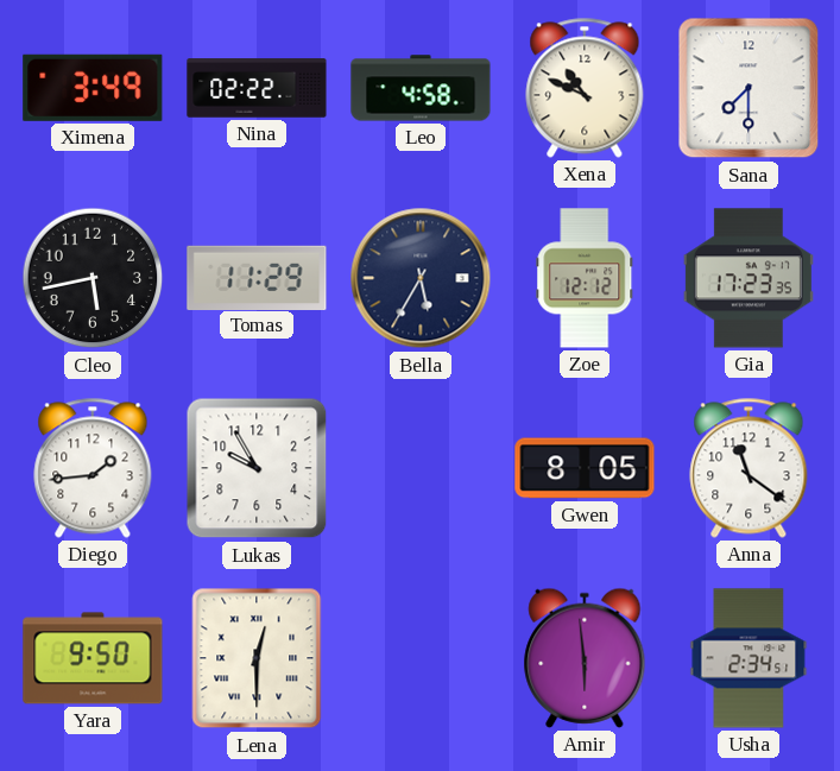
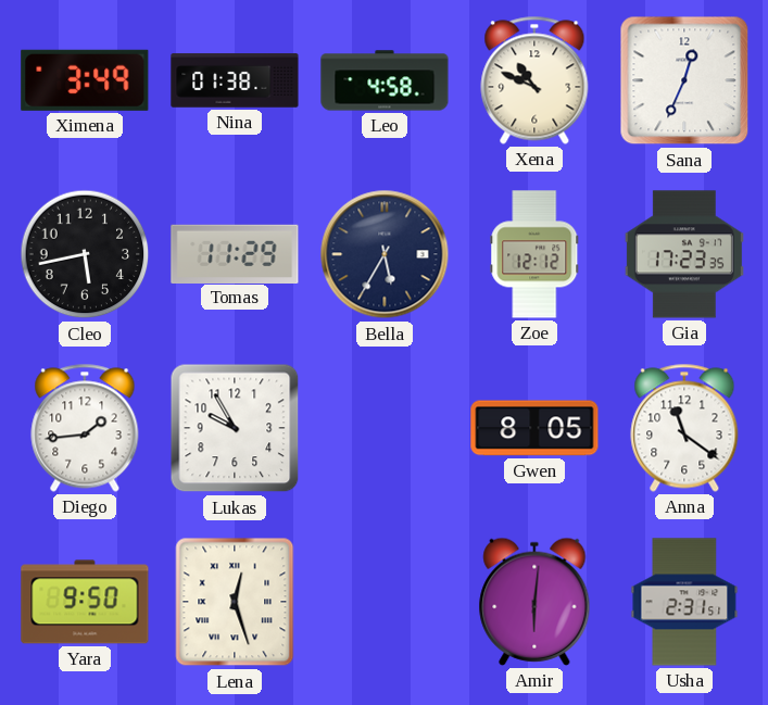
Nina: 02:22 -> 01:38
Sana: 7:30 -> 12:34
Lena: 12:30 -> 12:27
Amir: 5:59 -> 6:01
Usha: 2:34 -> 2:31
